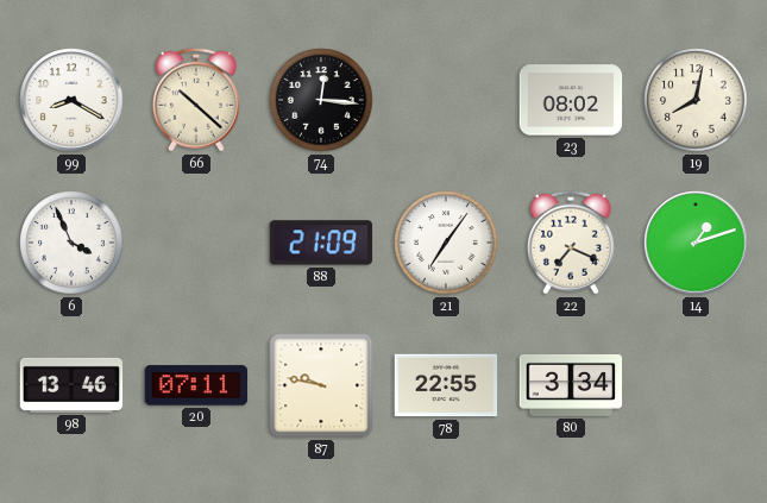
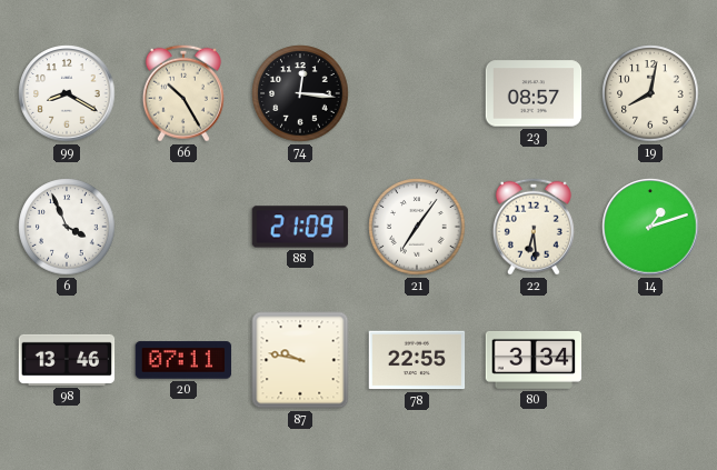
66: 10:22 -> 10:25
23: 08:02 -> 08:57
22: 7:19 -> 6:29
